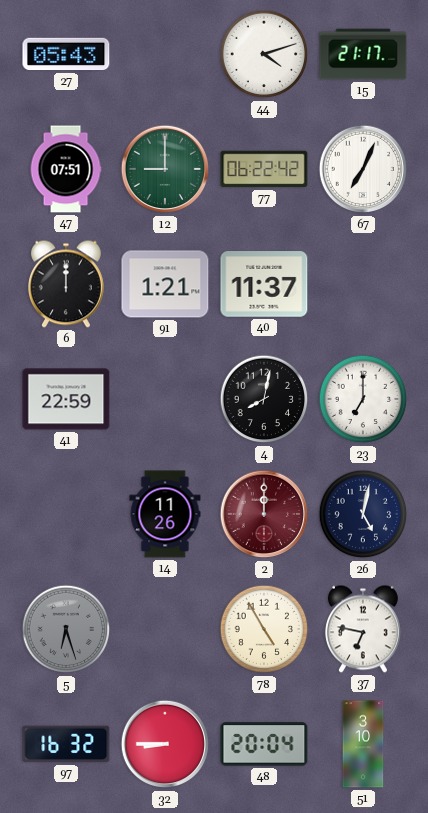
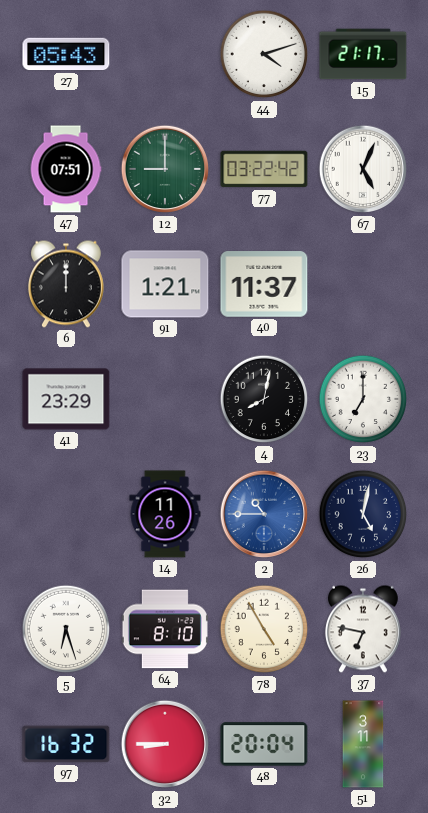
77: 06:22 -> 03:22
67: 7:04 -> 5:04
41: 22:59 -> 23:29
2: 12:00 -> 10:45
2 dial: burgundy -> blue
5 dial: grey -> white
64: none -> 8:10
51: 3:10 -> 3:11
